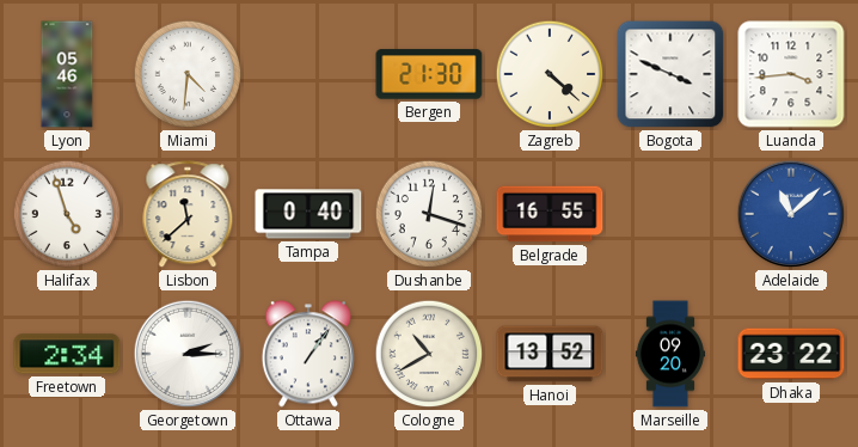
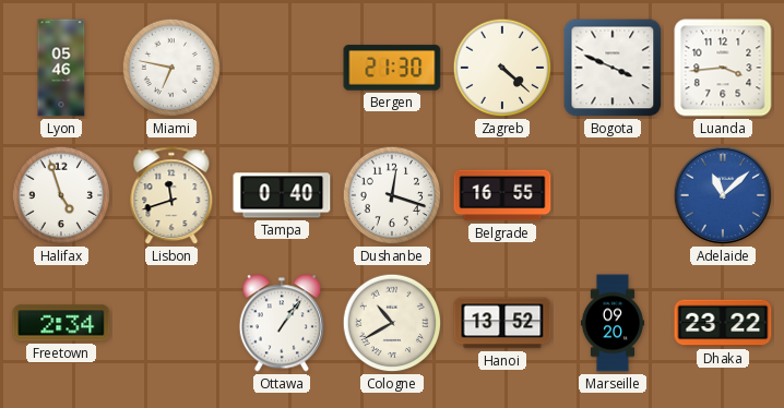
Miami: 4:31 -> 6:47
Lisbon: 11:38 -> 11:42
Georgetown: 2:15 -> none
